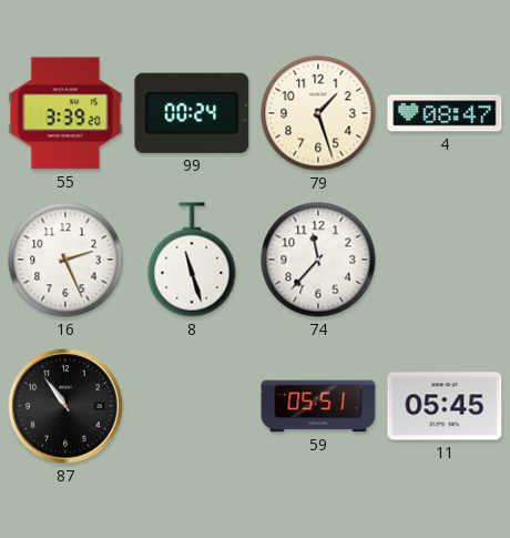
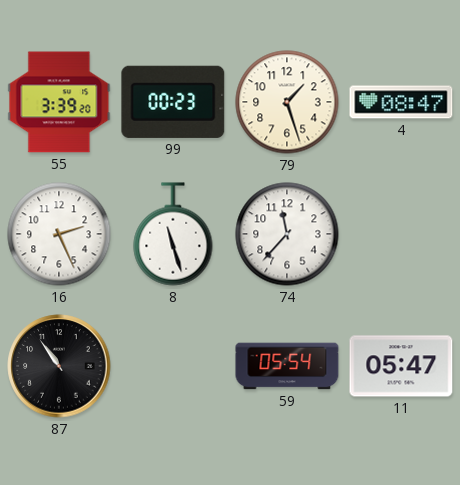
99: 00:24 -> 00:23
59: 05:51 -> 05:54
11: 05:45 -> 05:47
